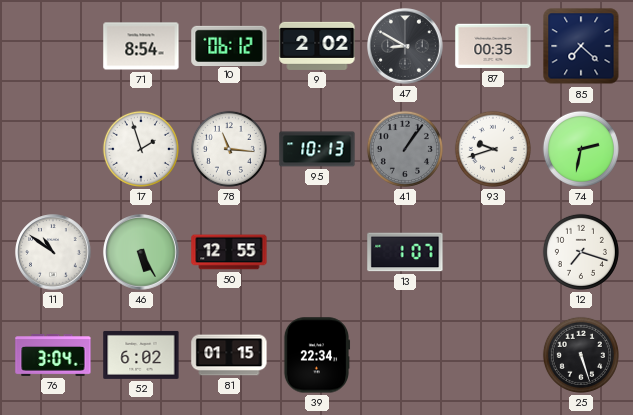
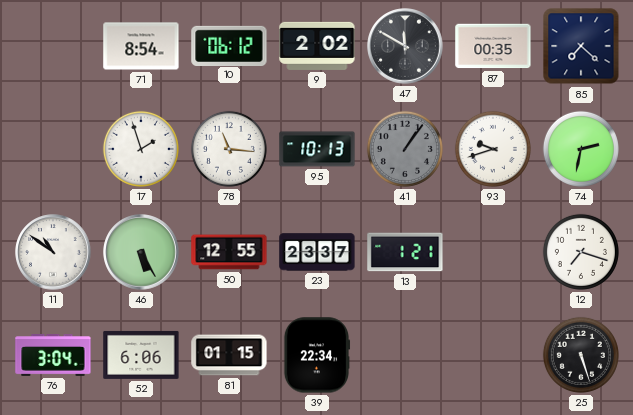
47: 8:50 -> 11:50
23: none -> 23:37
13: 1:07 -> 1:21
52: 6:02 -> 6:06
